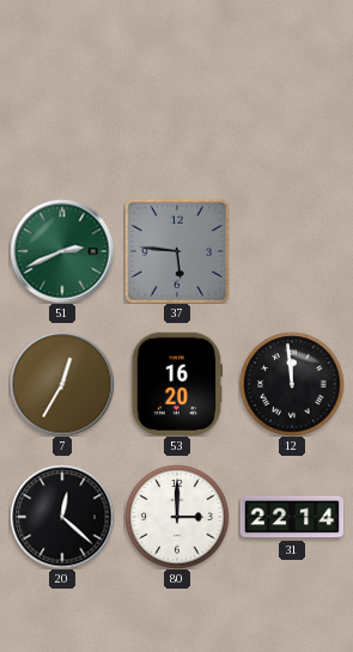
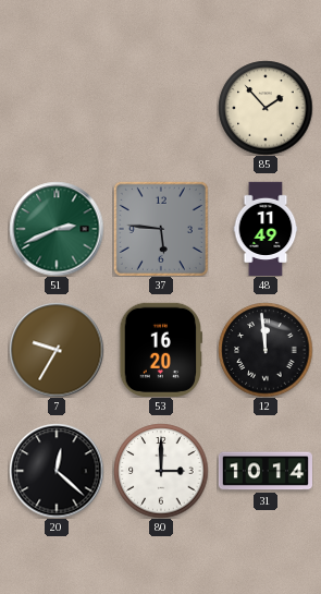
85: none -> 1:53
48: none -> 11:49
7: 12:35 -> 9:35
31: 22:14 -> 10:14
